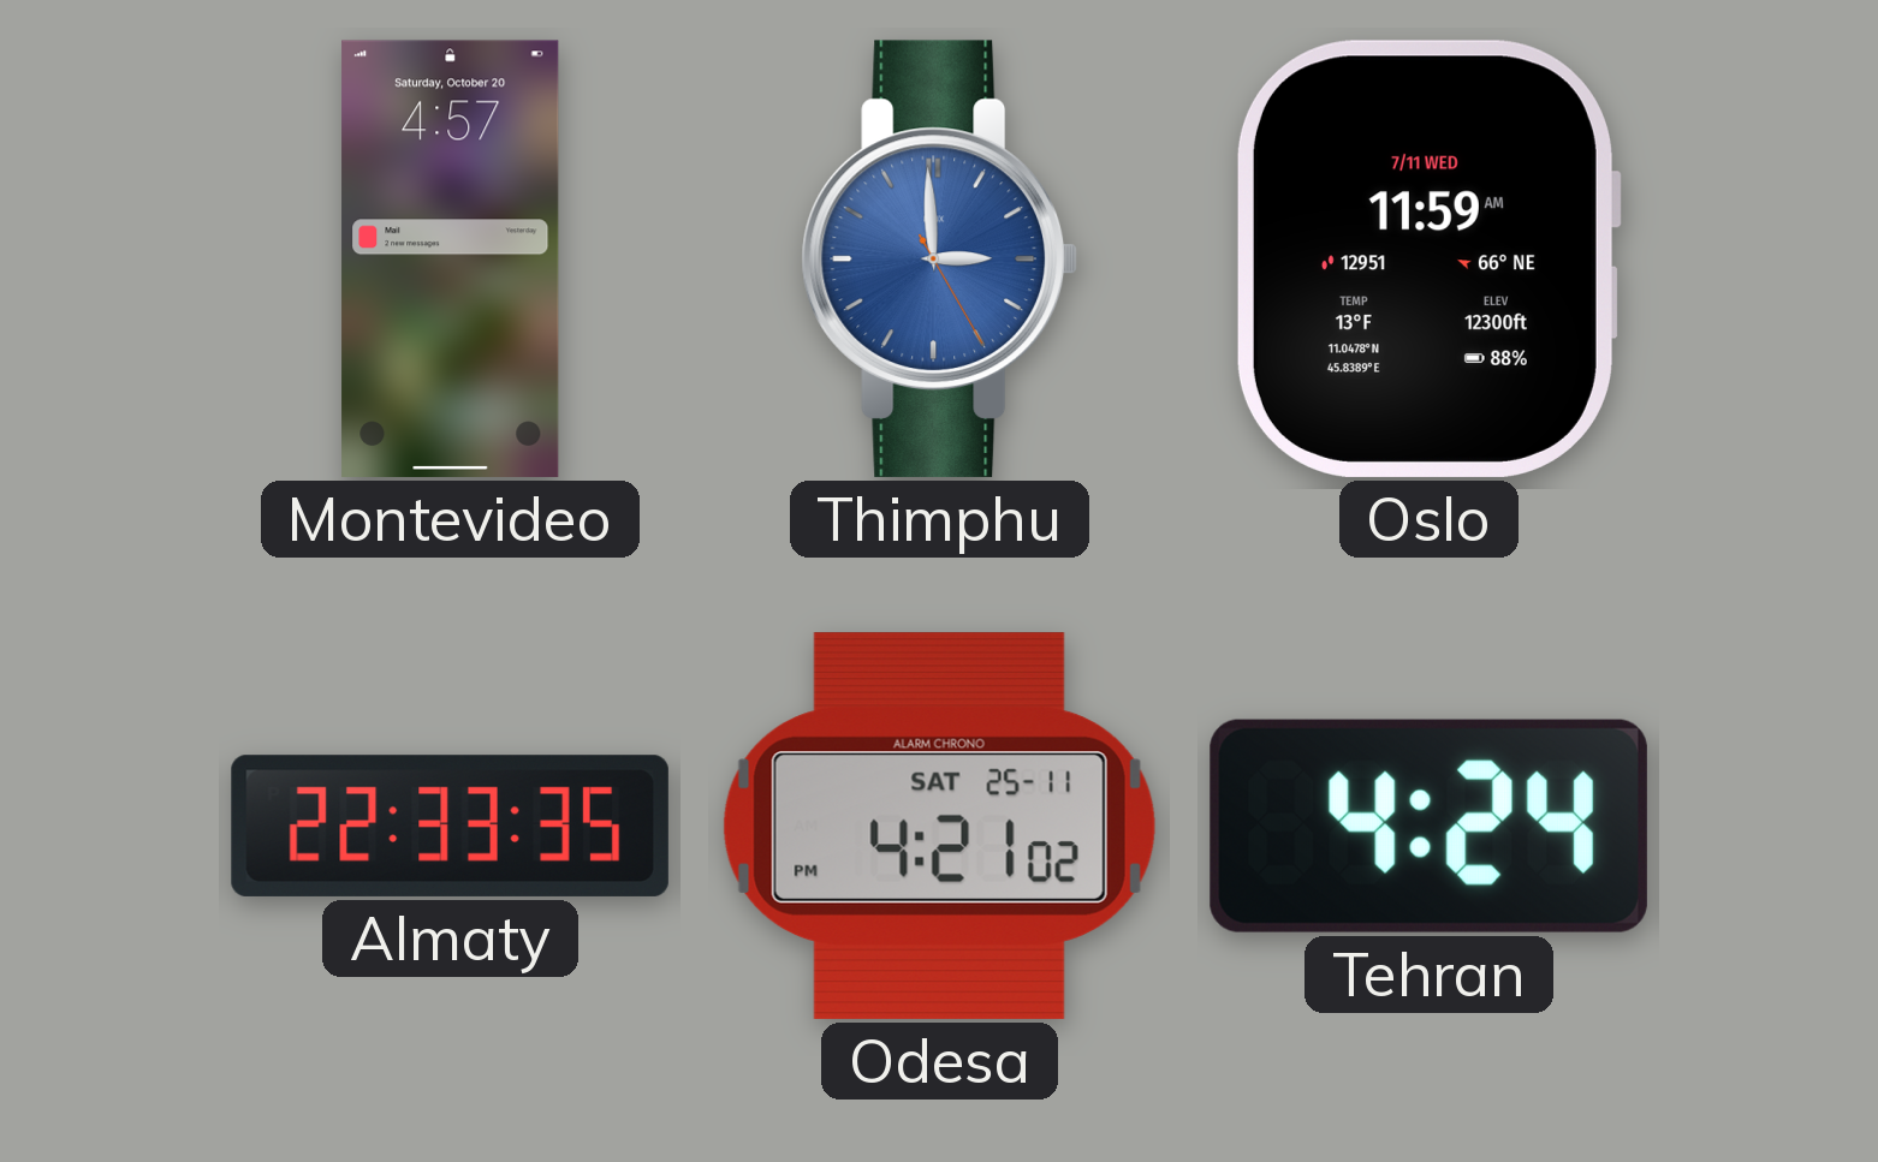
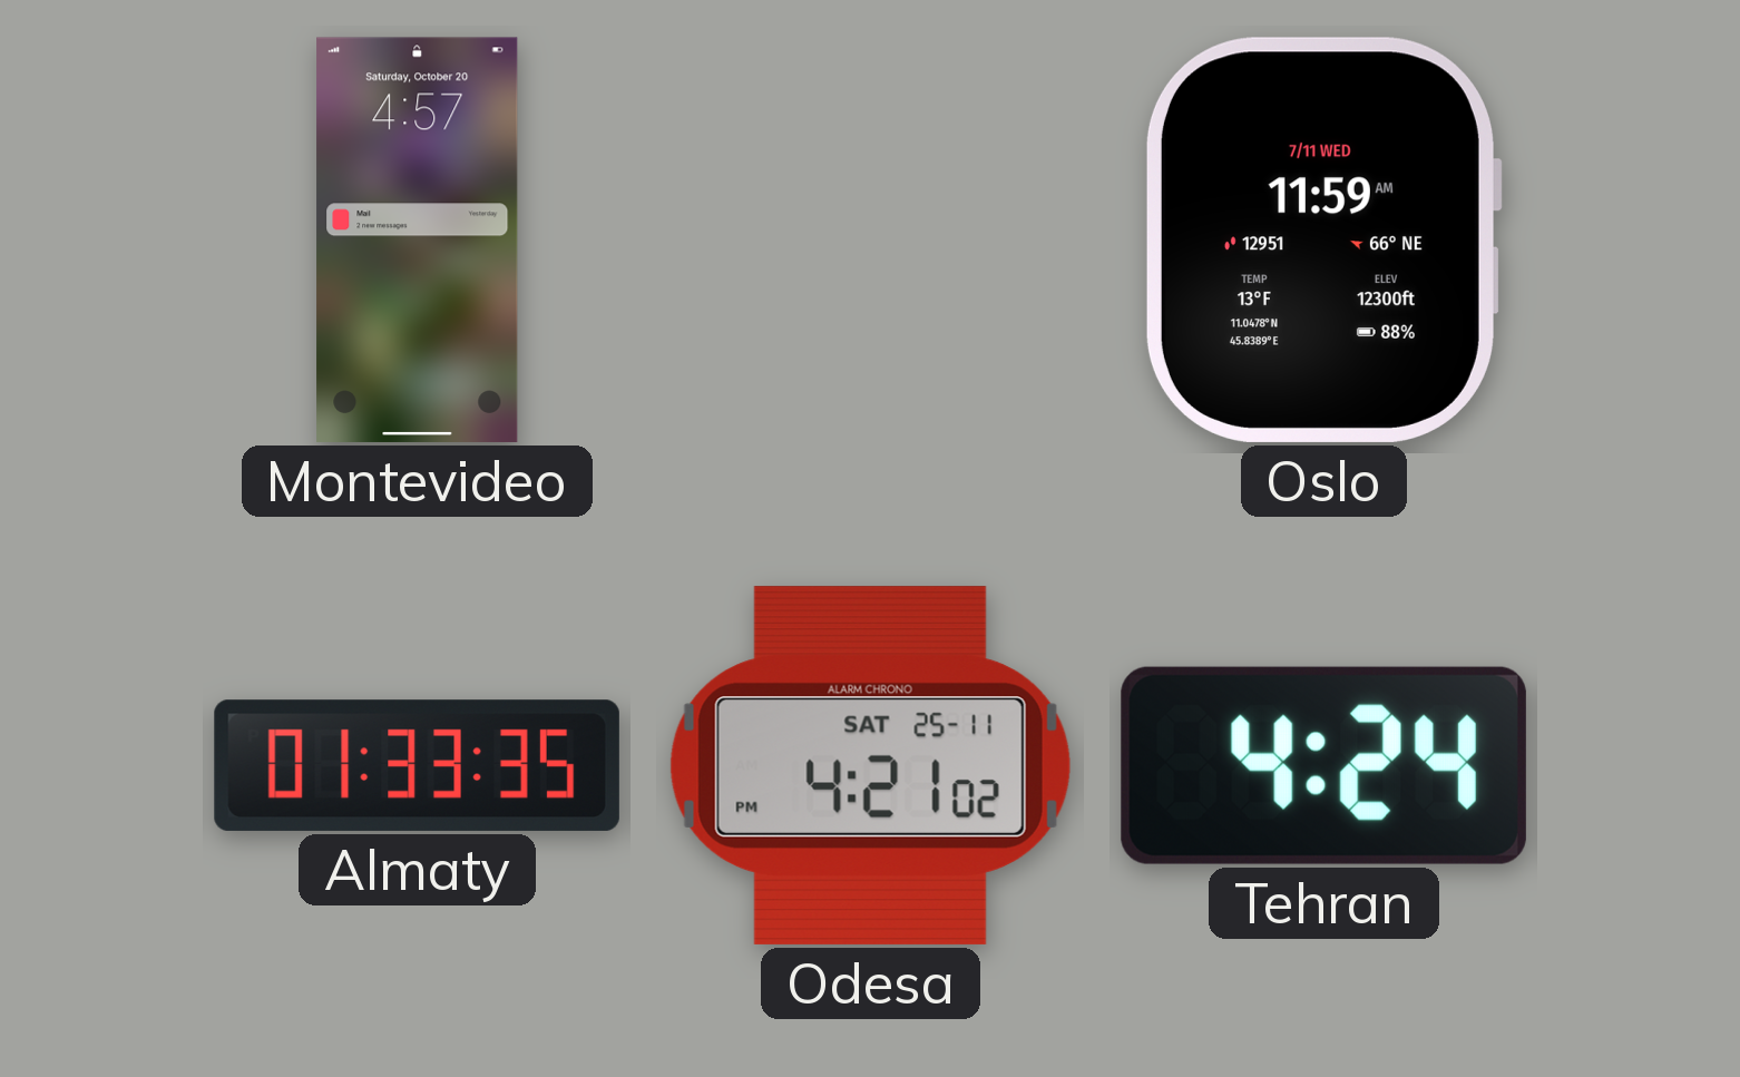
Thimphu: 2:59 -> none
Almaty: 22:33 -> 01:33
